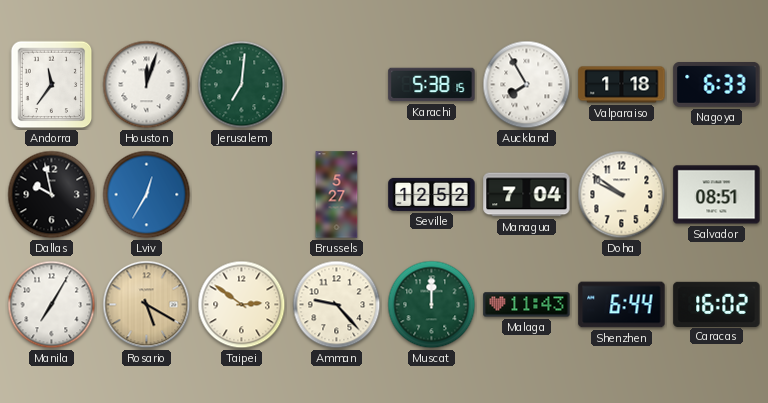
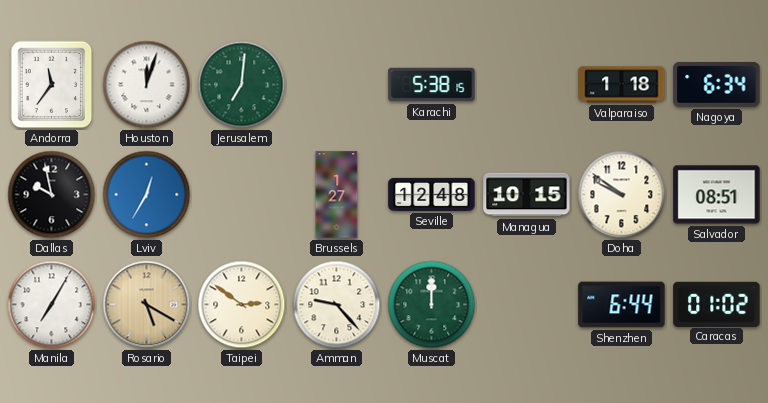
Auckland: 7:55 -> none
Nagoya: 6:33 -> 6:34
Brussels: 5:27 -> 1:27
Seville: 12:52 -> 12:48
Managua: 7:04 -> 10:15
Malaga: 11:43 -> none
Caracas: 16:02 -> 01:02
